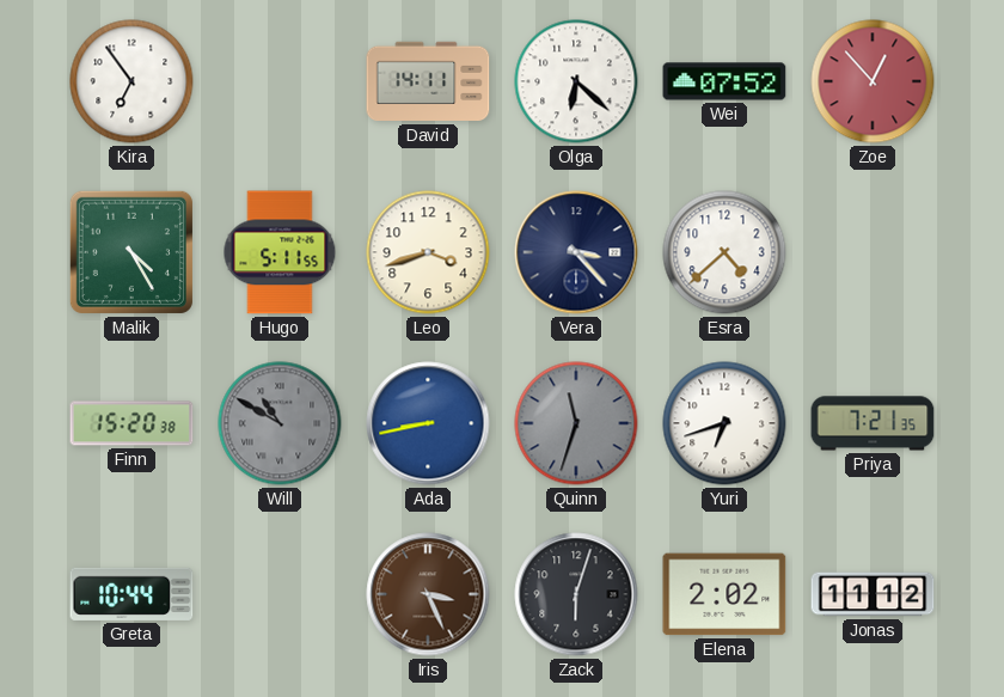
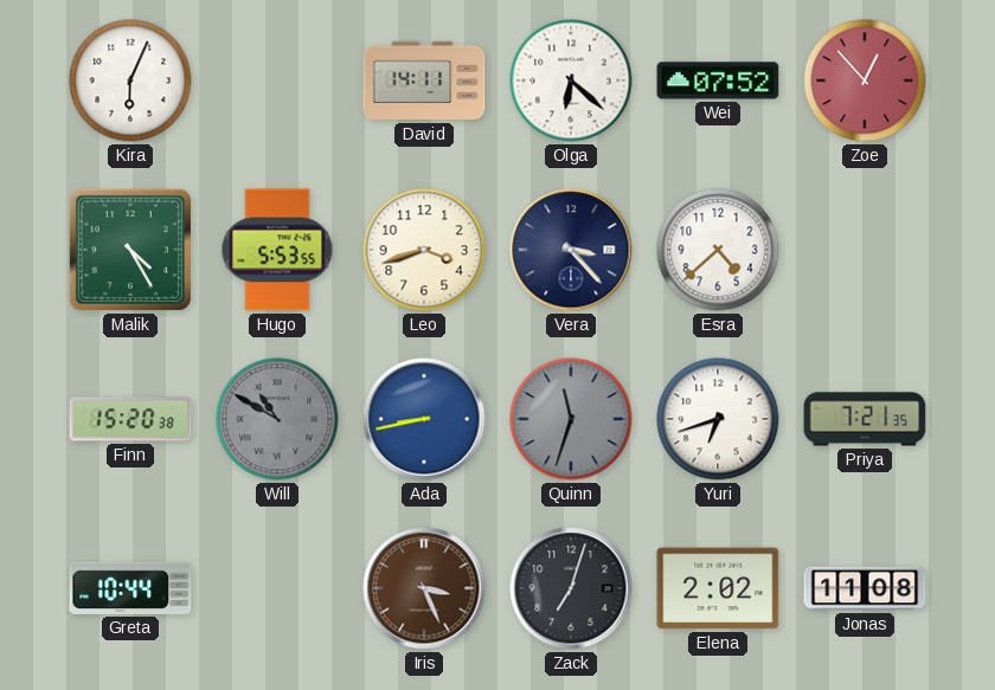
Kira: 6:54 -> 6:04
Hugo: 5:11 -> 5:53
Zack: 6:03 -> 7:03
Jonas: 11:12 -> 11:08
